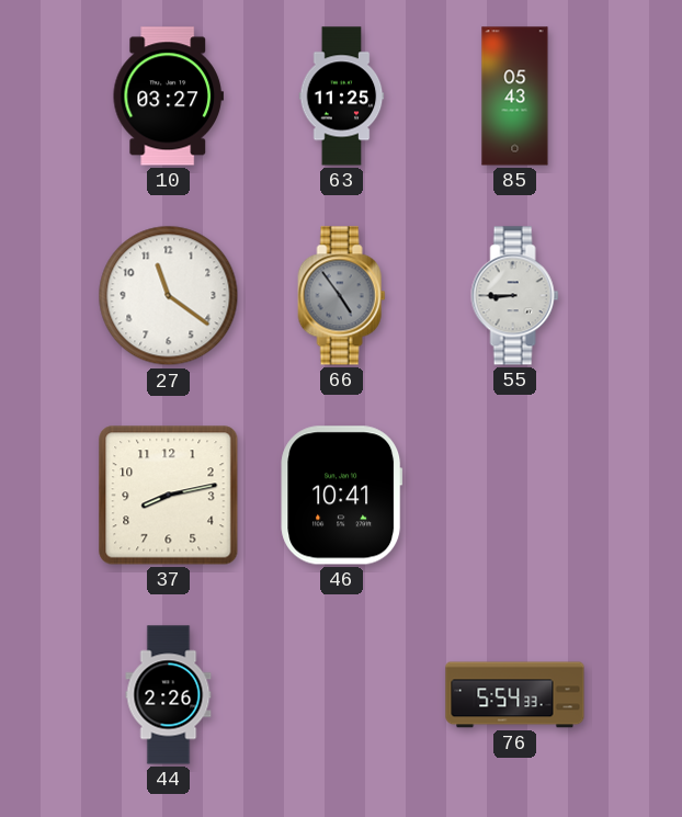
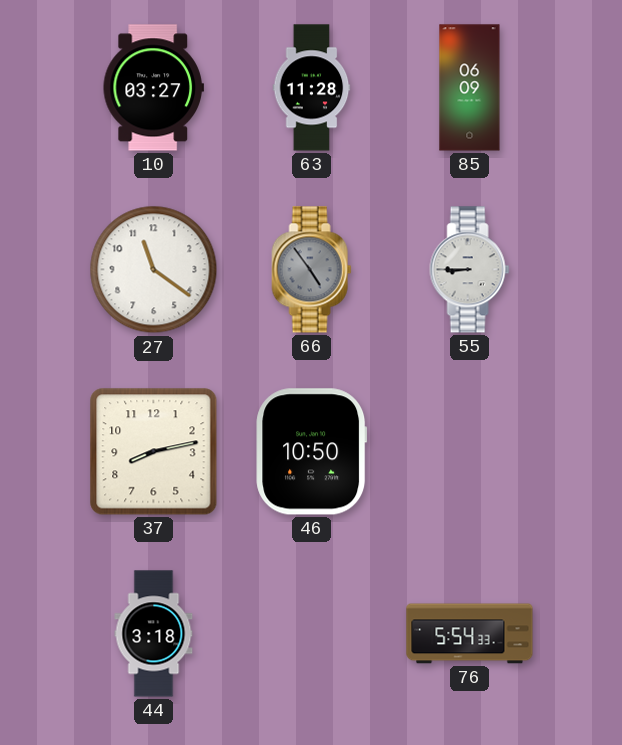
63: 11:25 -> 11:28
85: 05:43 -> 06:09
46: 10:41 -> 10:50
44: 2:26 -> 3:18
